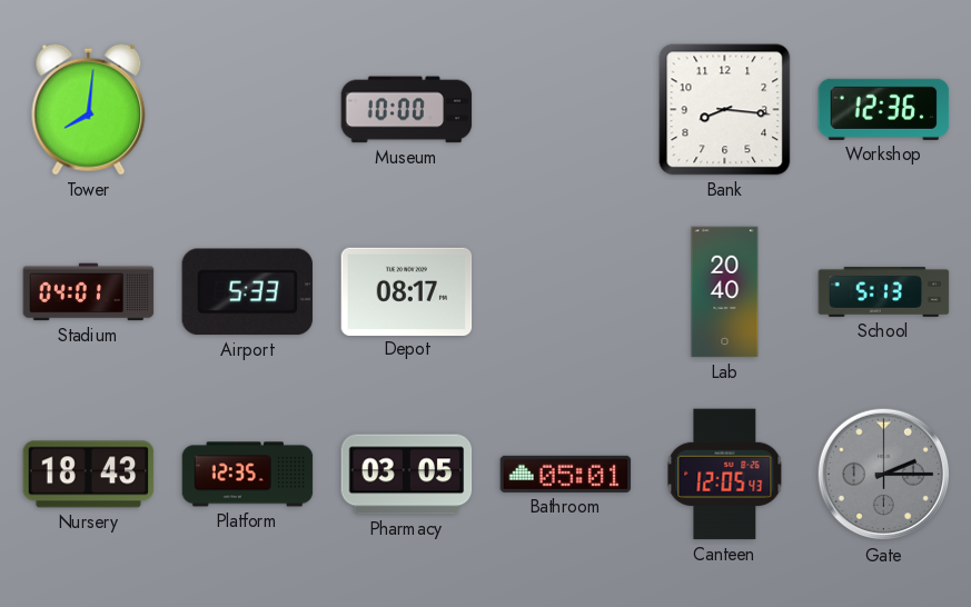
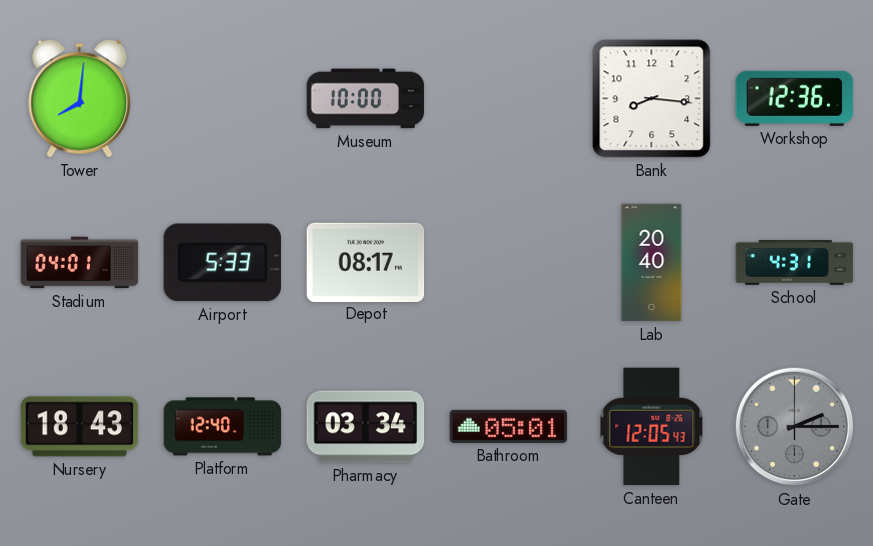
School: 5:13 -> 4:31
Platform: 12:35 -> 12:40
Pharmacy: 03:05 -> 03:34
